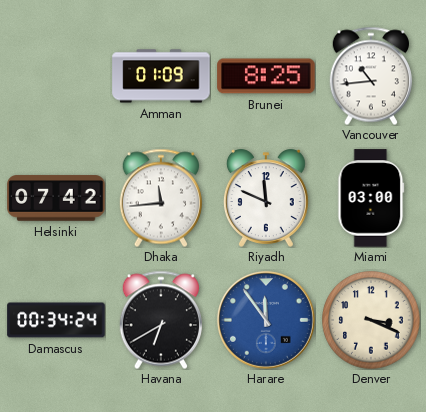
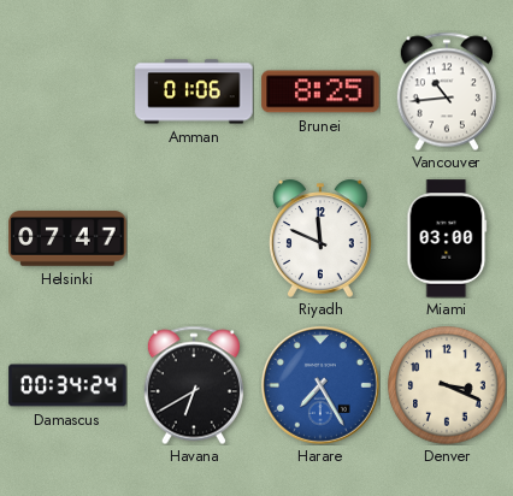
Amman: 01:09 -> 01:06
Helsinki: 07:42 -> 07:47
Dhaka: 11:44 -> none
Harare: 11:54 -> 7:25
